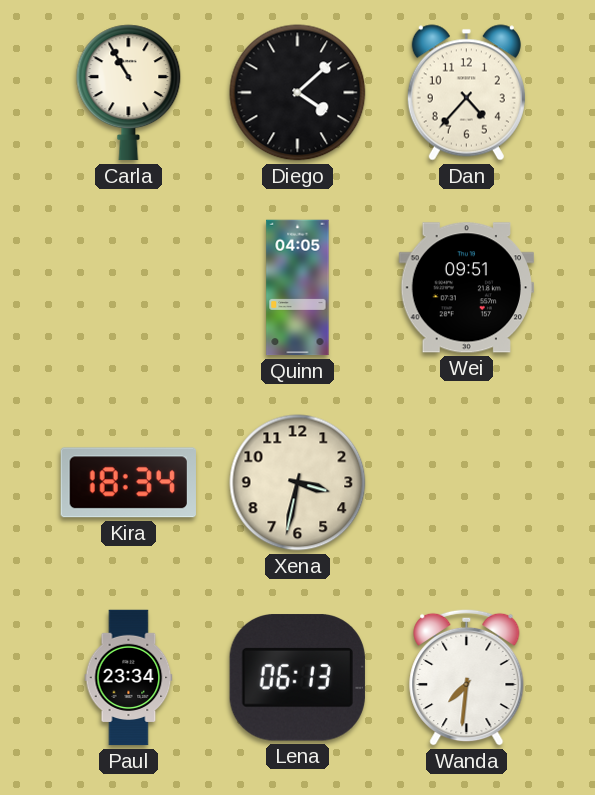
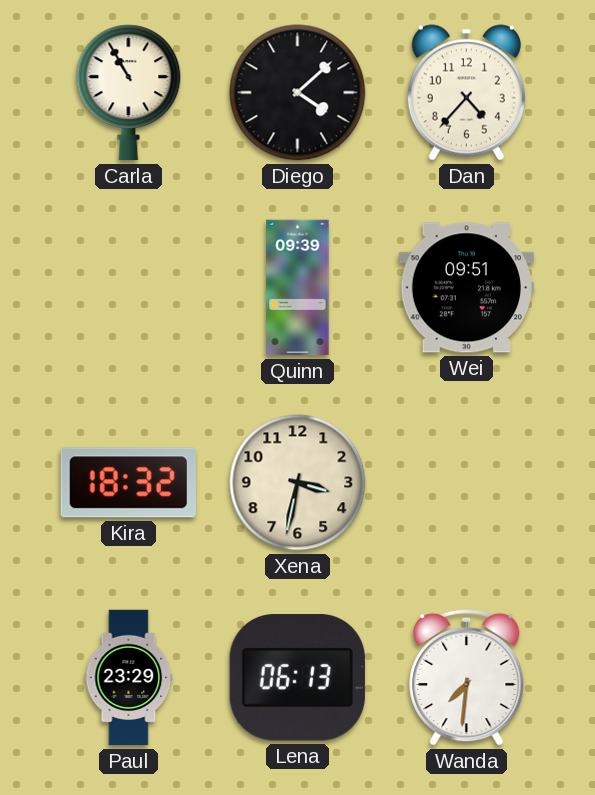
Quinn: 04:05 -> 09:39
Kira: 18:34 -> 18:32
Paul: 23:34 -> 23:29
